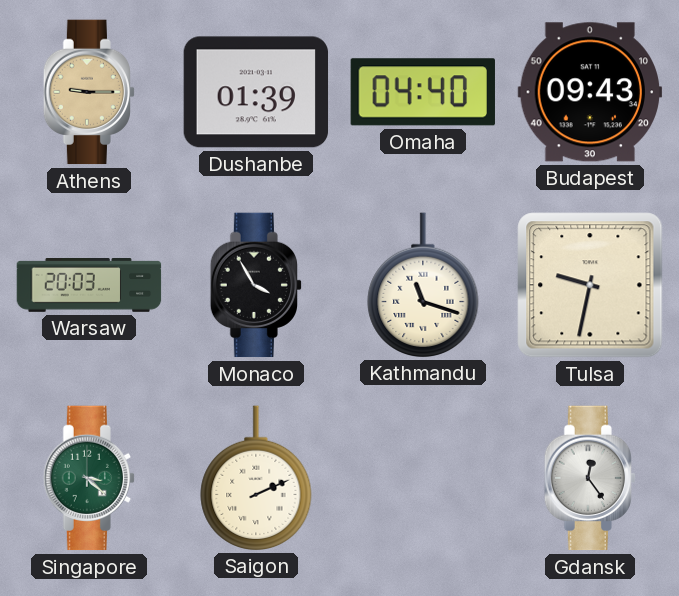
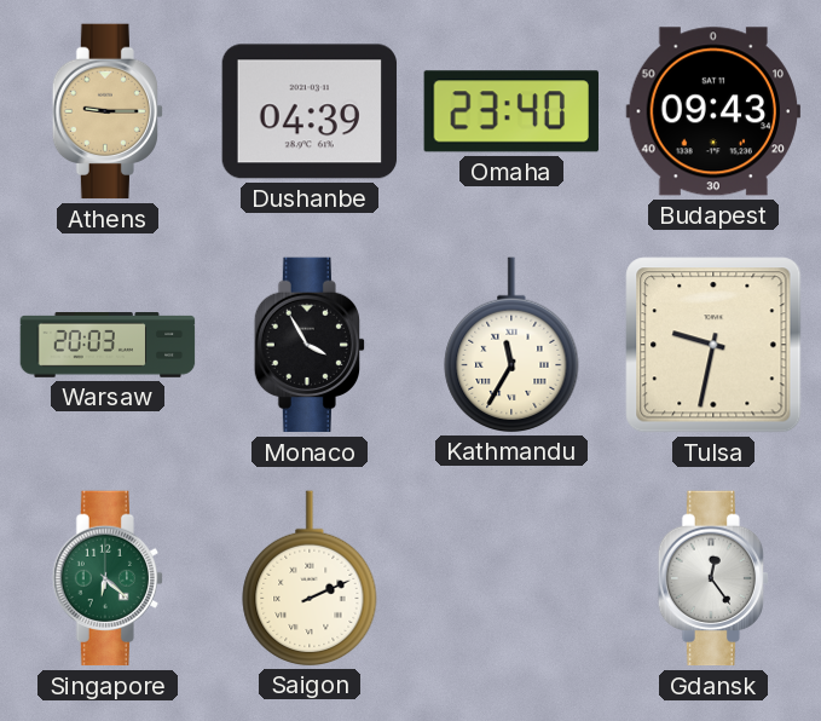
Dushanbe: 01:39 -> 04:39
Omaha: 04:40 -> 23:40
Kathmandu: 11:18 -> 11:35
Singapore: 3:22 -> 6:22
